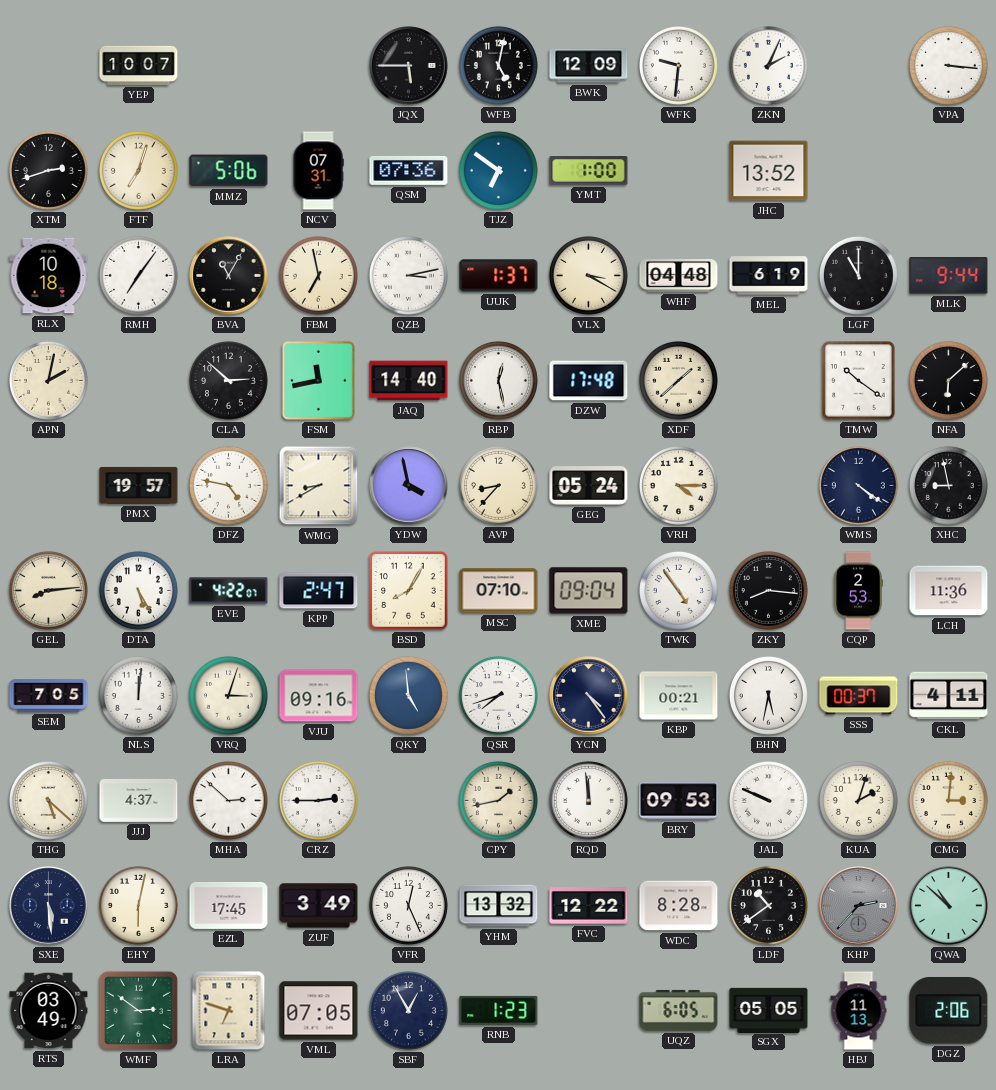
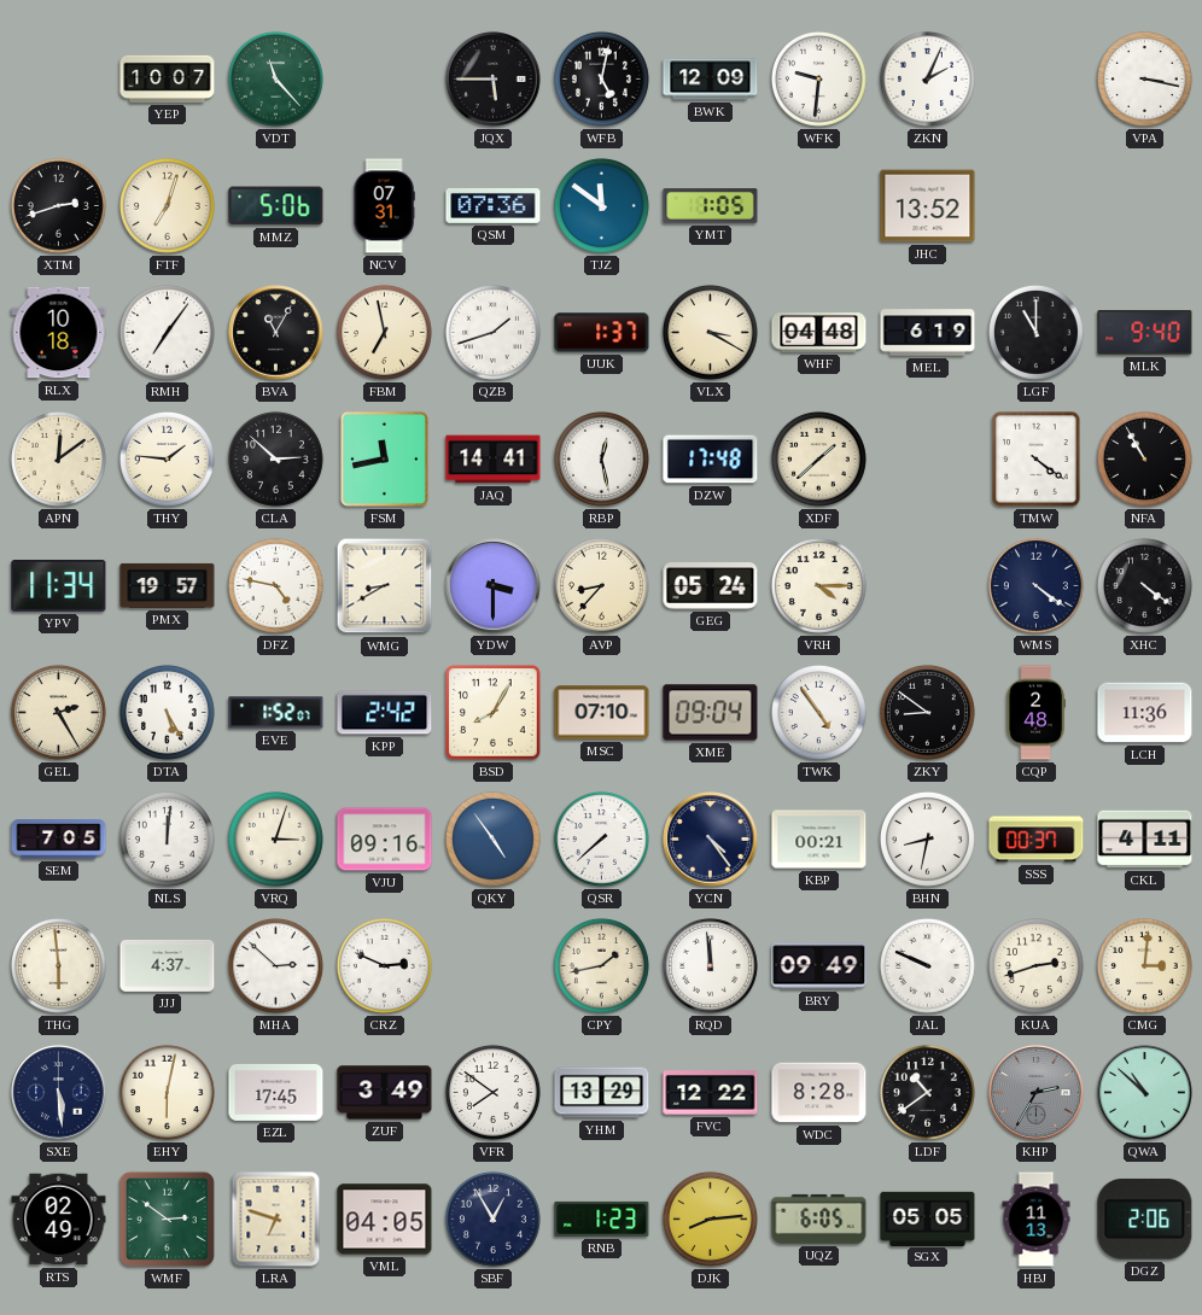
VDT: none -> 11:23
VPA: 3:16 -> 3:17
TJZ: 6:51 -> 11:51
YMT: 1:00 -> 1:05
QZB: 3:13 -> 1:42
MLK: 9:44 -> 9:40
APN: 2:02 -> 12:09
THY: none -> 1:46
JAQ: 14:40 -> 14:41
TMW: 10:21 -> 4:21
NFA: 6:08 -> 10:55
YPV: none -> 11:34
YDW: 3:58 -> 3:30
XHC: 8:58 -> 4:21
GEL: 8:14 -> 2:25
EVE: 4:22 -> 1:52
KPP: 2:47 -> 2:42
ZKY: 8:16 -> 8:51
CQP: 2:53 -> 2:48
QKY: 4:59 -> 4:54
QSR: 7:42 -> 7:38
BHN: 5:32 -> 8:32
THG: 5:22 -> 5:59
CRZ: 2:45 -> 2:49
BRY: 09:53 -> 09:49
KUA: 2:03 -> 2:42
VFR: 12:26 -> 7:51
YHM: 13:32 -> 13:29
KHP: 2:37 -> 2:35
RTS: 03:49 -> 02:49
VML: 07:05 -> 04:05
DJK: none -> 8:14
